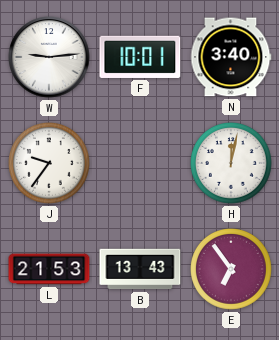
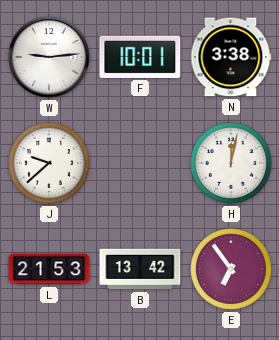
N: 3:40 -> 3:38
J: 9:36 -> 9:38
B: 13:43 -> 13:42
